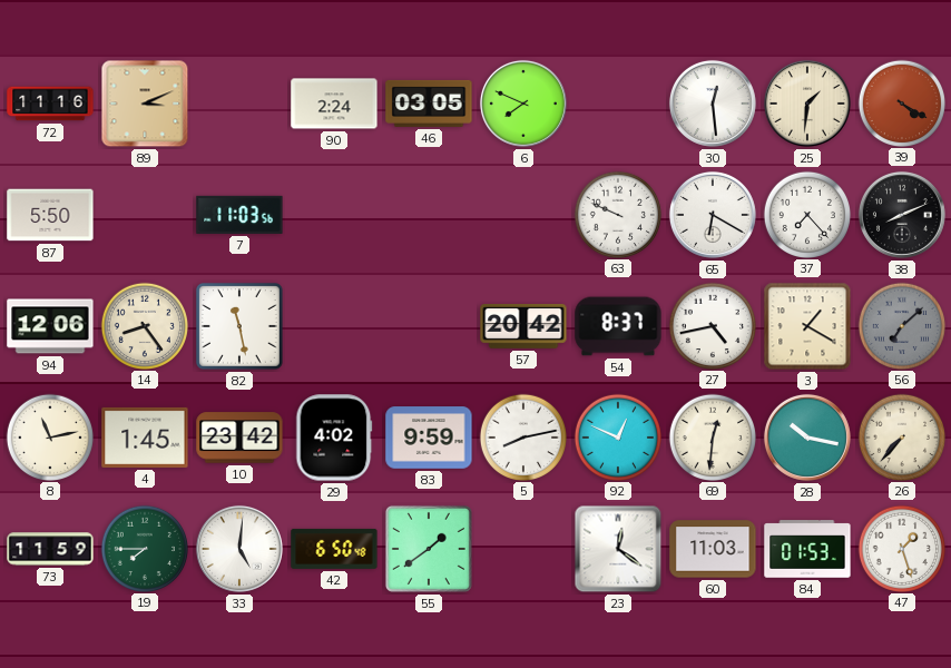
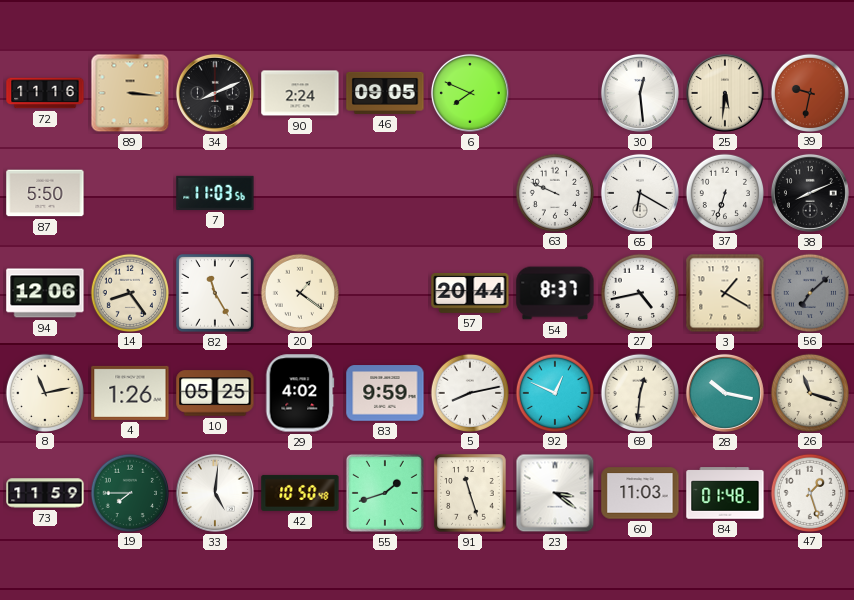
89: 3:11 -> 3:16
34: none -> 8:11
46: 03:05 -> 09:05
25: 1:31 -> 5:31
39: 4:20 -> 9:32
37: 7:23 -> 6:33
82: 11:28 -> 11:25
20: none -> 1:21
57: 20:42 -> 20:44
4: 1:45 -> 1:26
10: 23:42 -> 05:25
26: 7:37 -> 11:18
42: 6:50 -> 10:50
55: 1:39 -> 1:42
91: none -> 11:27
23: 12:21 -> 3:21
84: 01:53 -> 01:48
